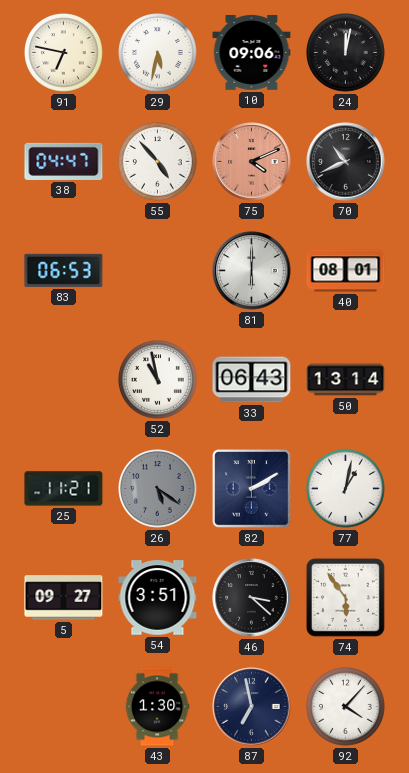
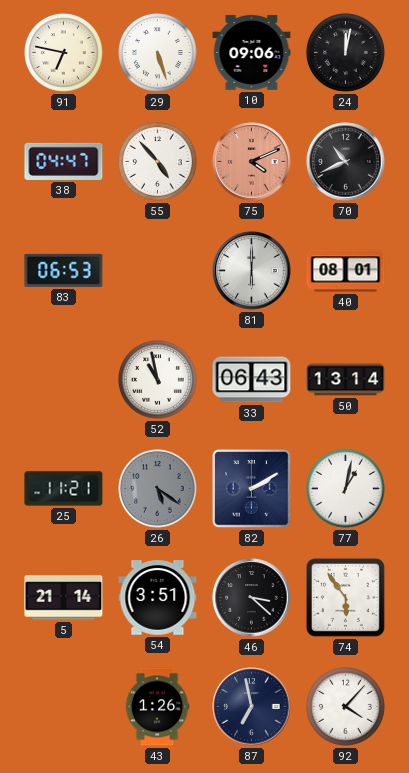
29: 5:32 -> 5:27
5: 09:27 -> 21:14
43: 1:30 -> 1:26
